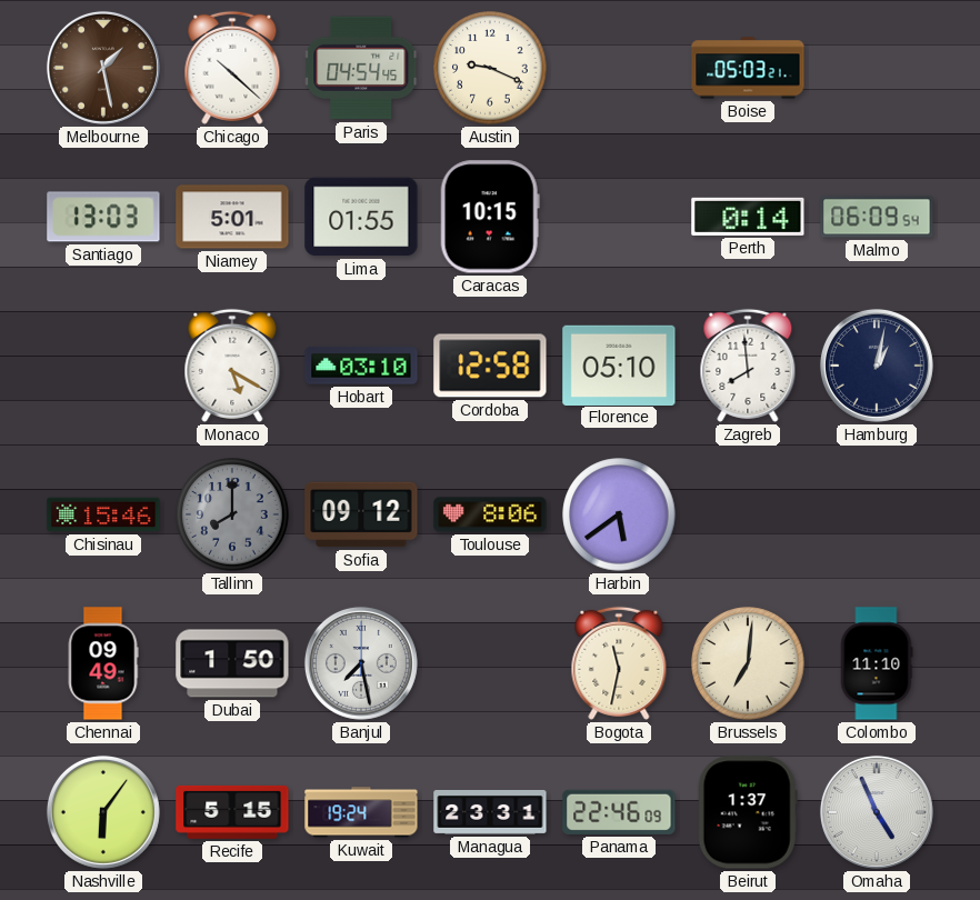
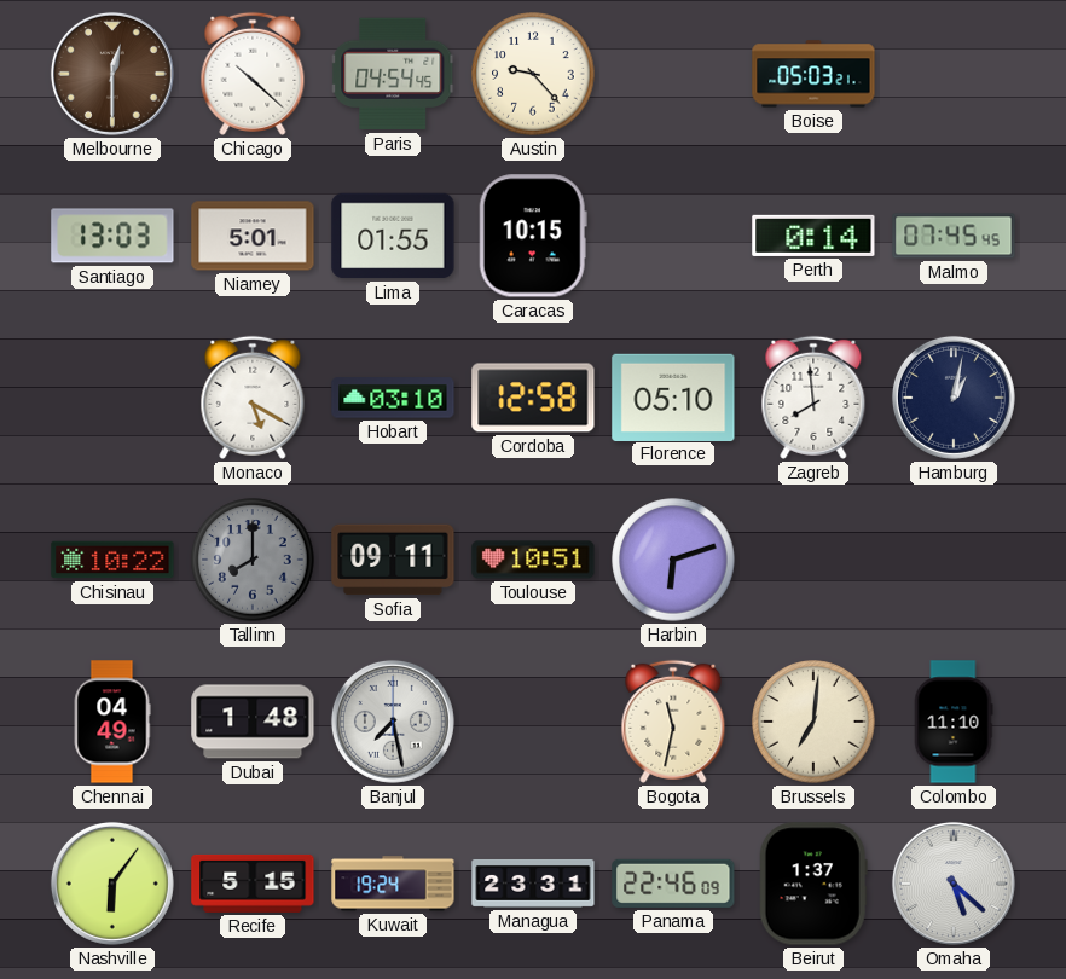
Melbourne: 1:28 -> 12:30
Austin: 9:19 -> 9:23
Malmo: 06:09 -> 07:45
Chisinau: 15:46 -> 10:22
Sofia: 09:12 -> 09:11
Toulouse: 8:06 -> 10:51
Harbin: 5:39 -> 6:12
Chennai: 09:49 -> 04:49
Dubai: 1:50 -> 1:48
Omaha: 4:56 -> 5:22
